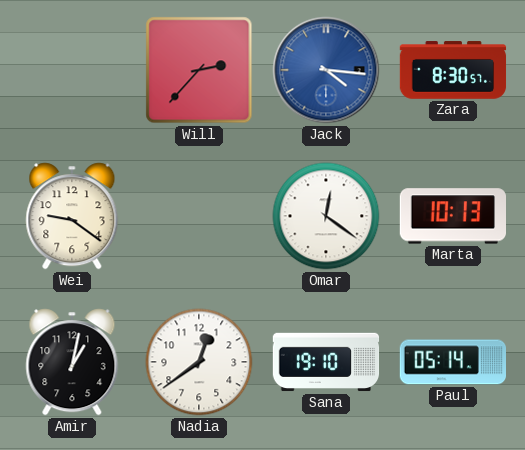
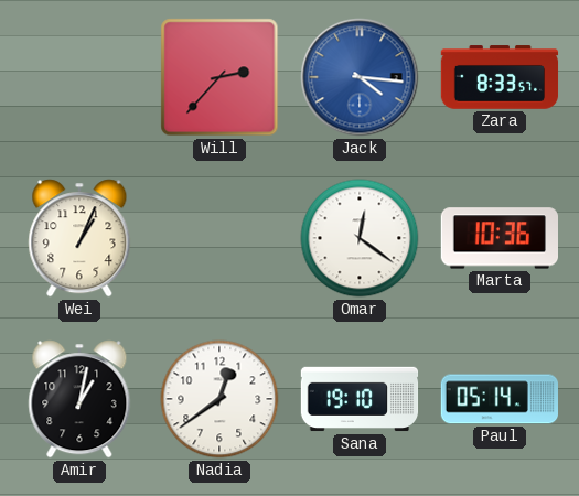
Zara: 8:30 -> 8:33
Wei: 9:21 -> 1:04
Marta: 10:13 -> 10:36
